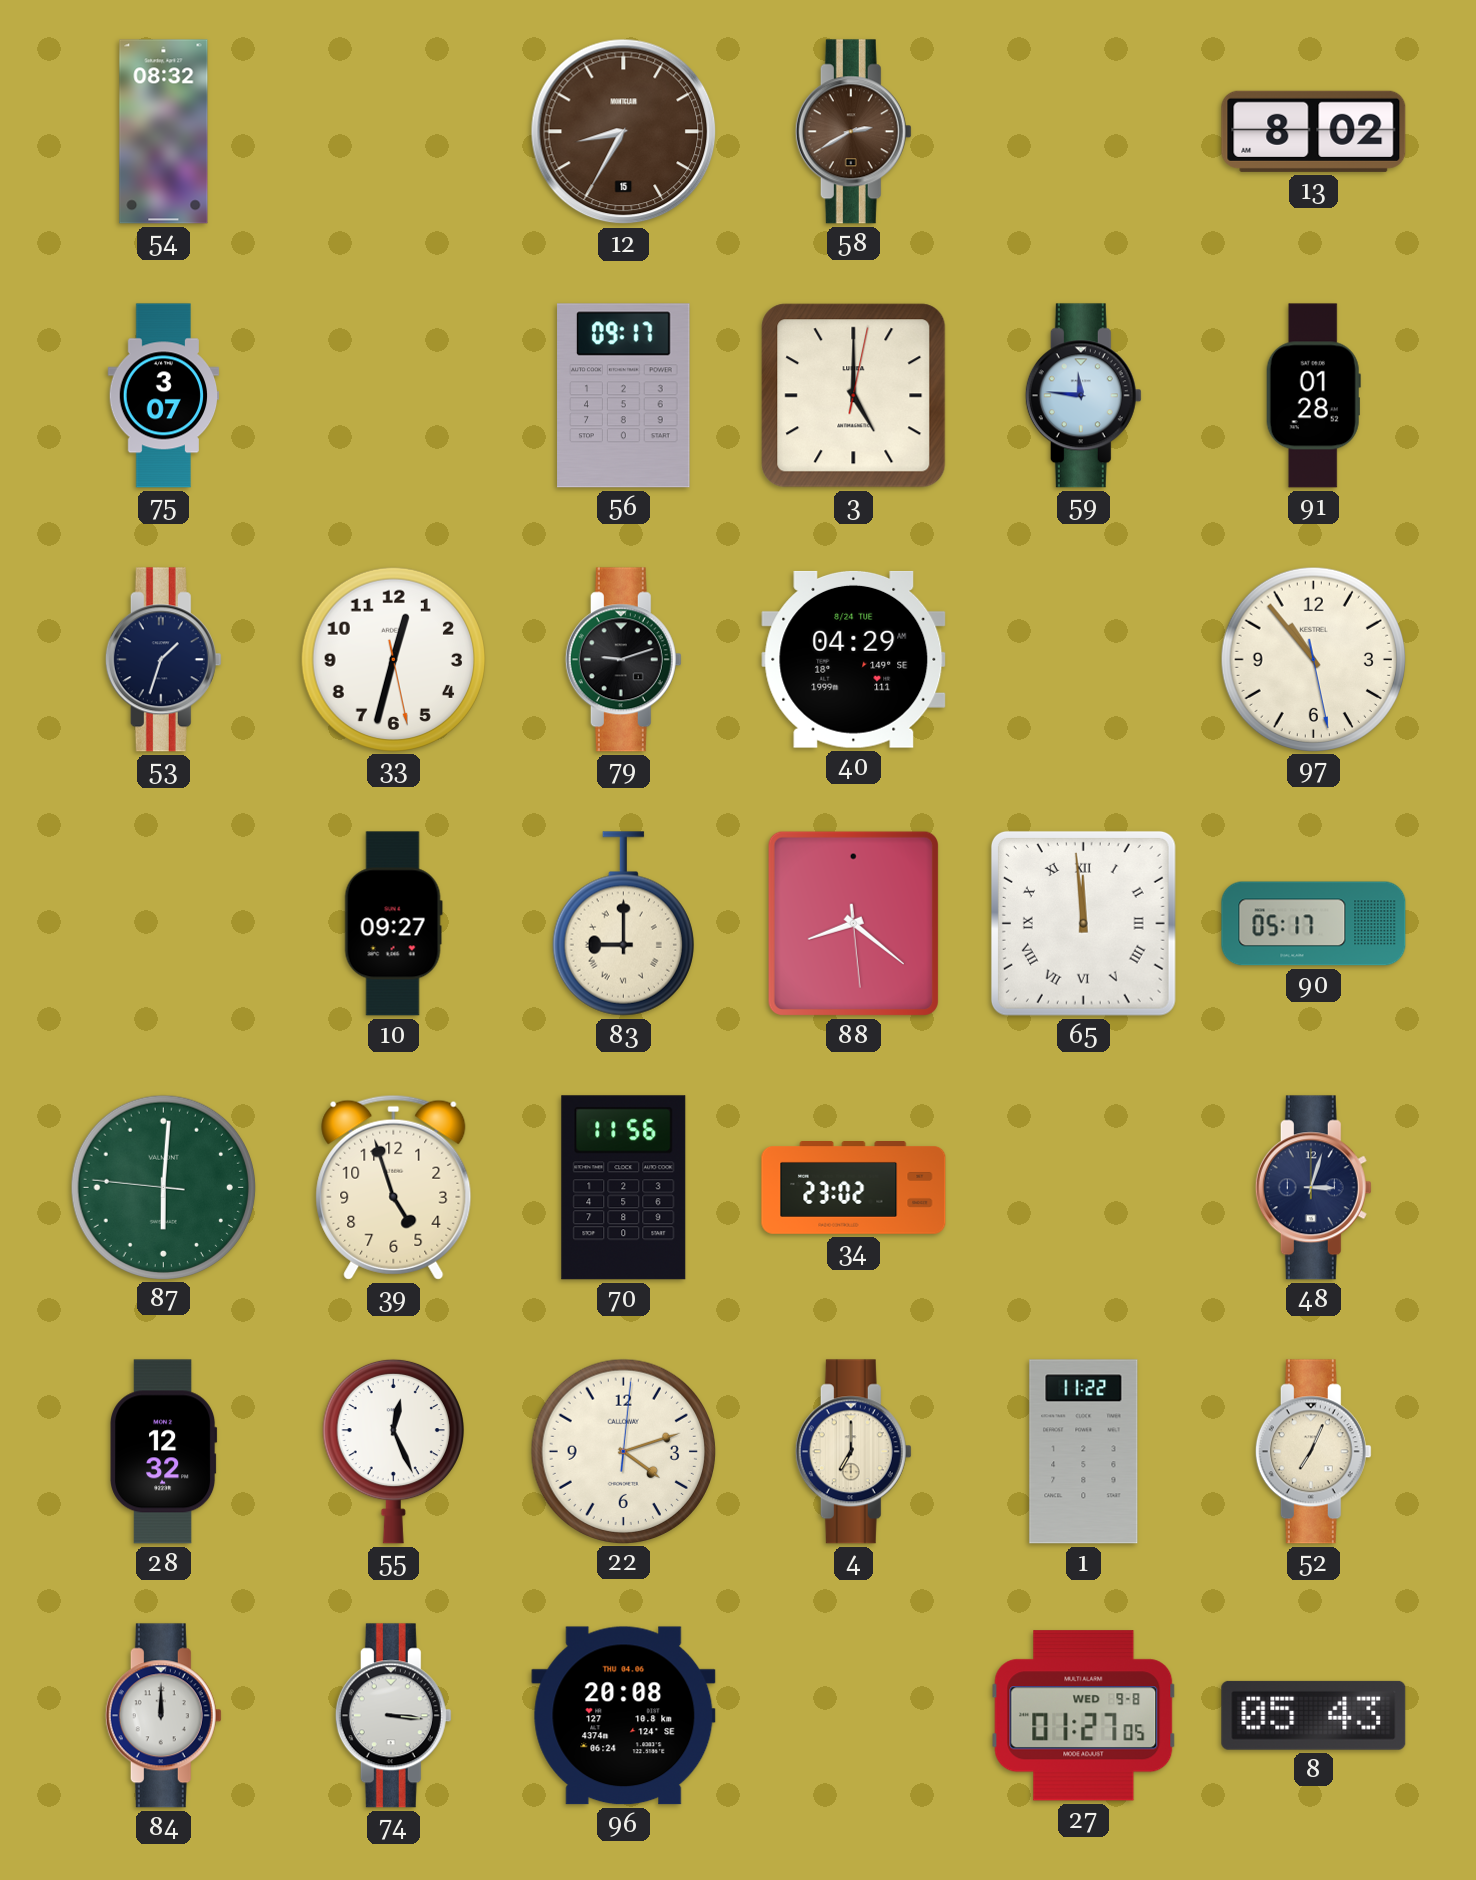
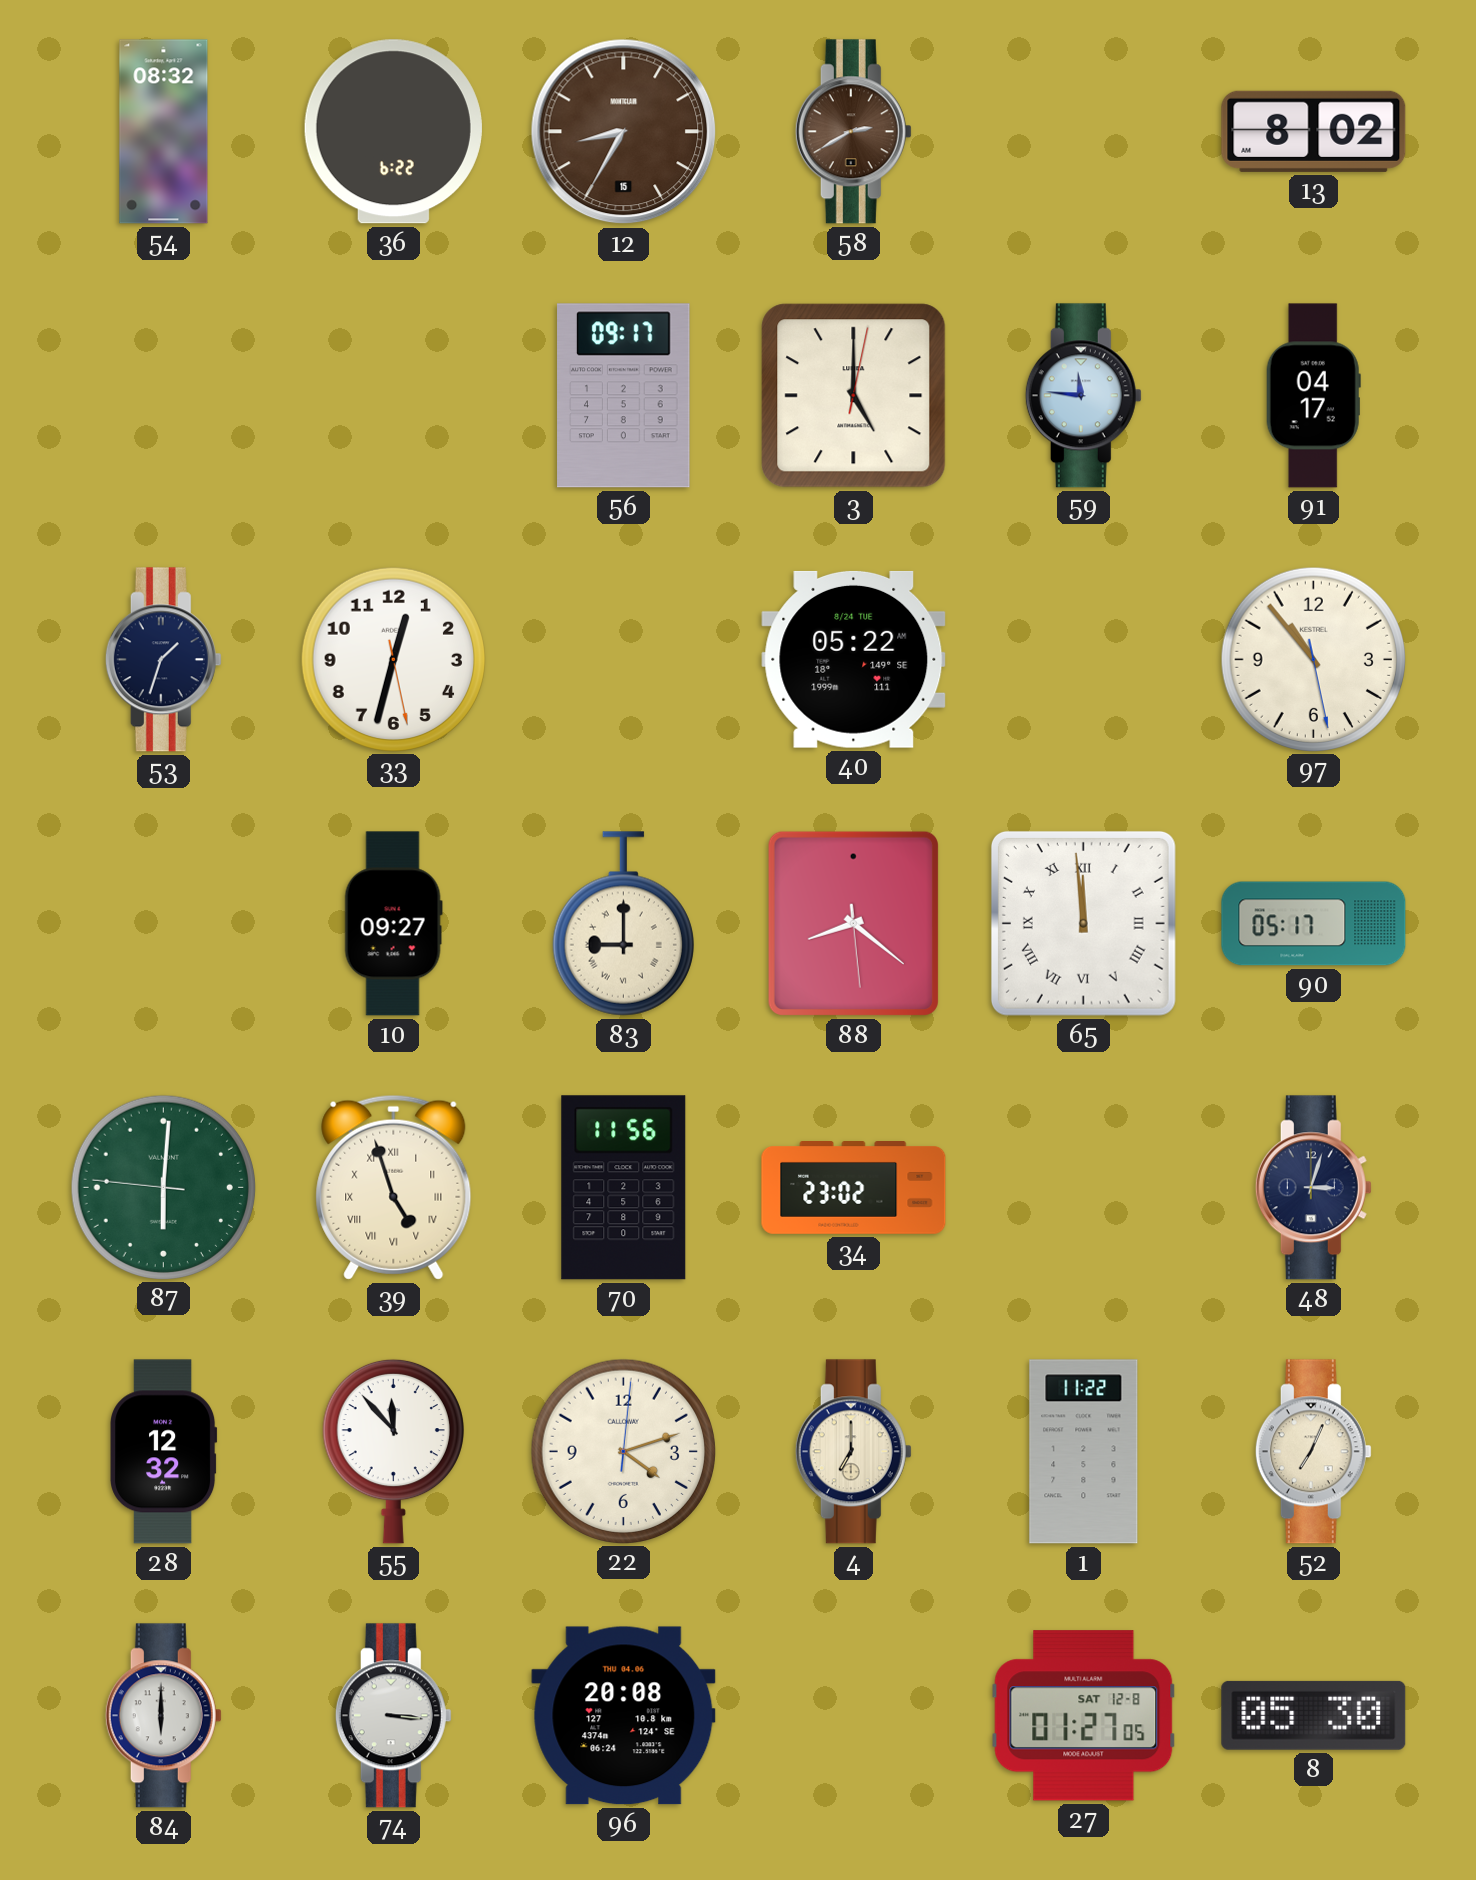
36: none -> 6:22
75: 3:07 -> none
91: 01:28 -> 04:17
79: 9:12 -> none
40: 04:29 -> 05:22
39 numerals: Arabic -> Roman
55: 12:26 -> 11:53
84: 12:00 -> 6:00
27 date: WED 9-8 -> SAT 12-8
8: 05:43 -> 05:30
